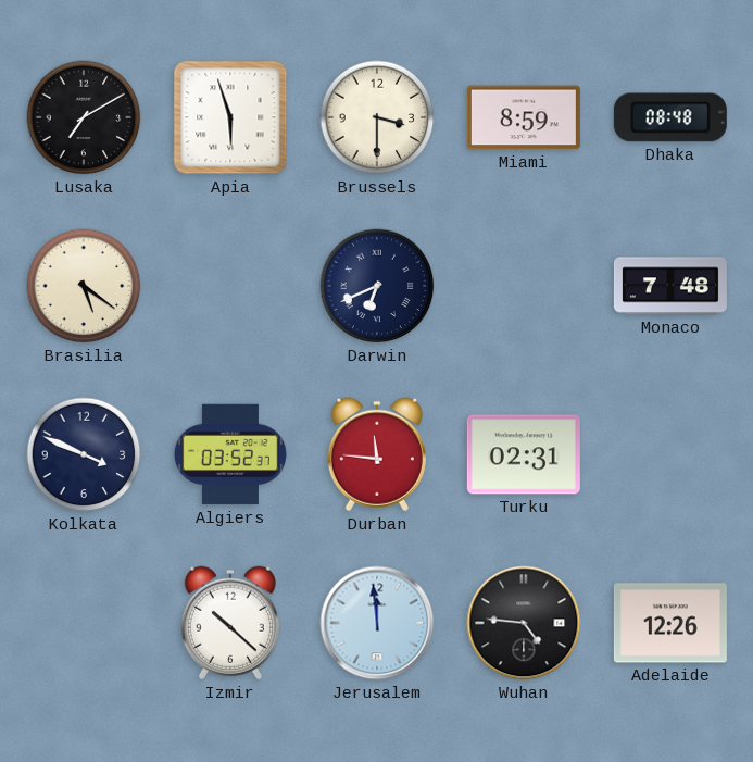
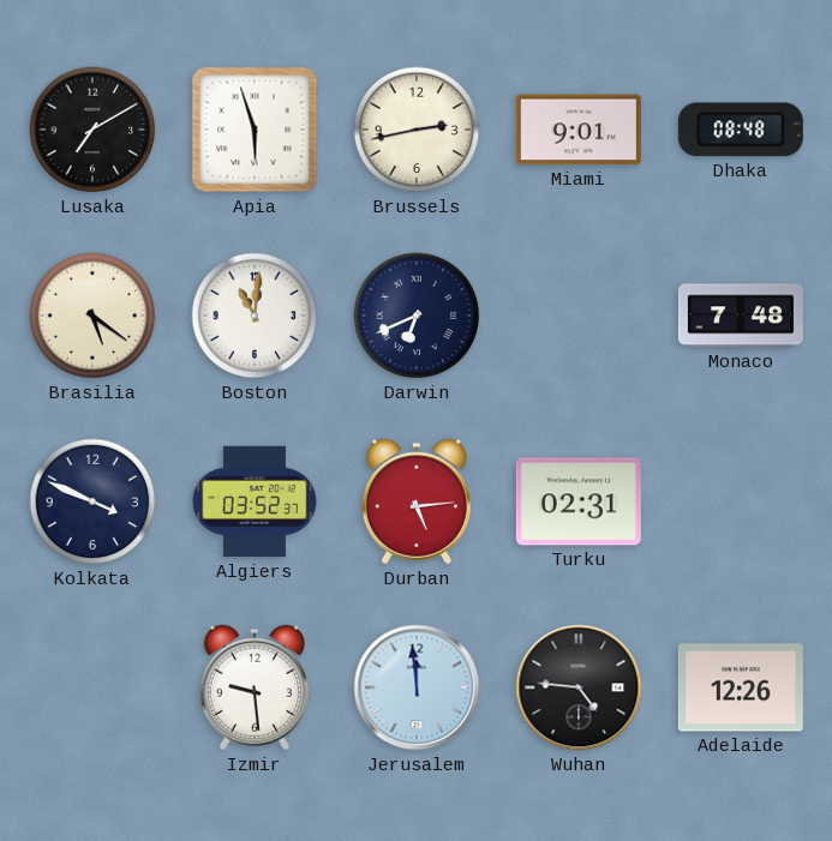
Brussels: 3:30 -> 2:43
Miami: 8:59 -> 9:01
Boston: none -> 11:01
Durban: 11:46 -> 5:14
Izmir: 10:22 -> 9:29
